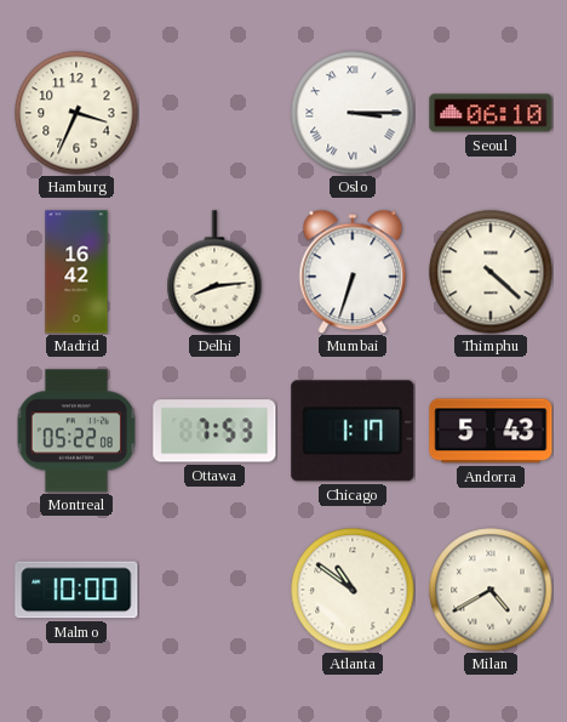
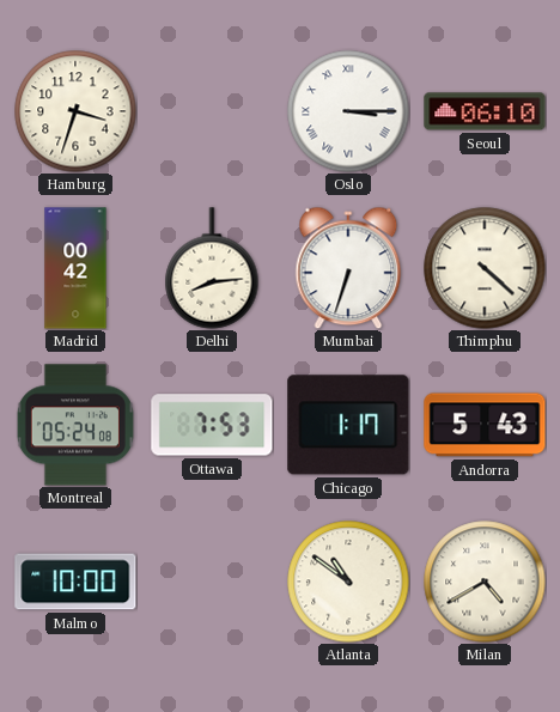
Hamburg: 3:34 -> 3:33
Madrid: 16:42 -> 00:42
Montreal: 05:22 -> 05:24
